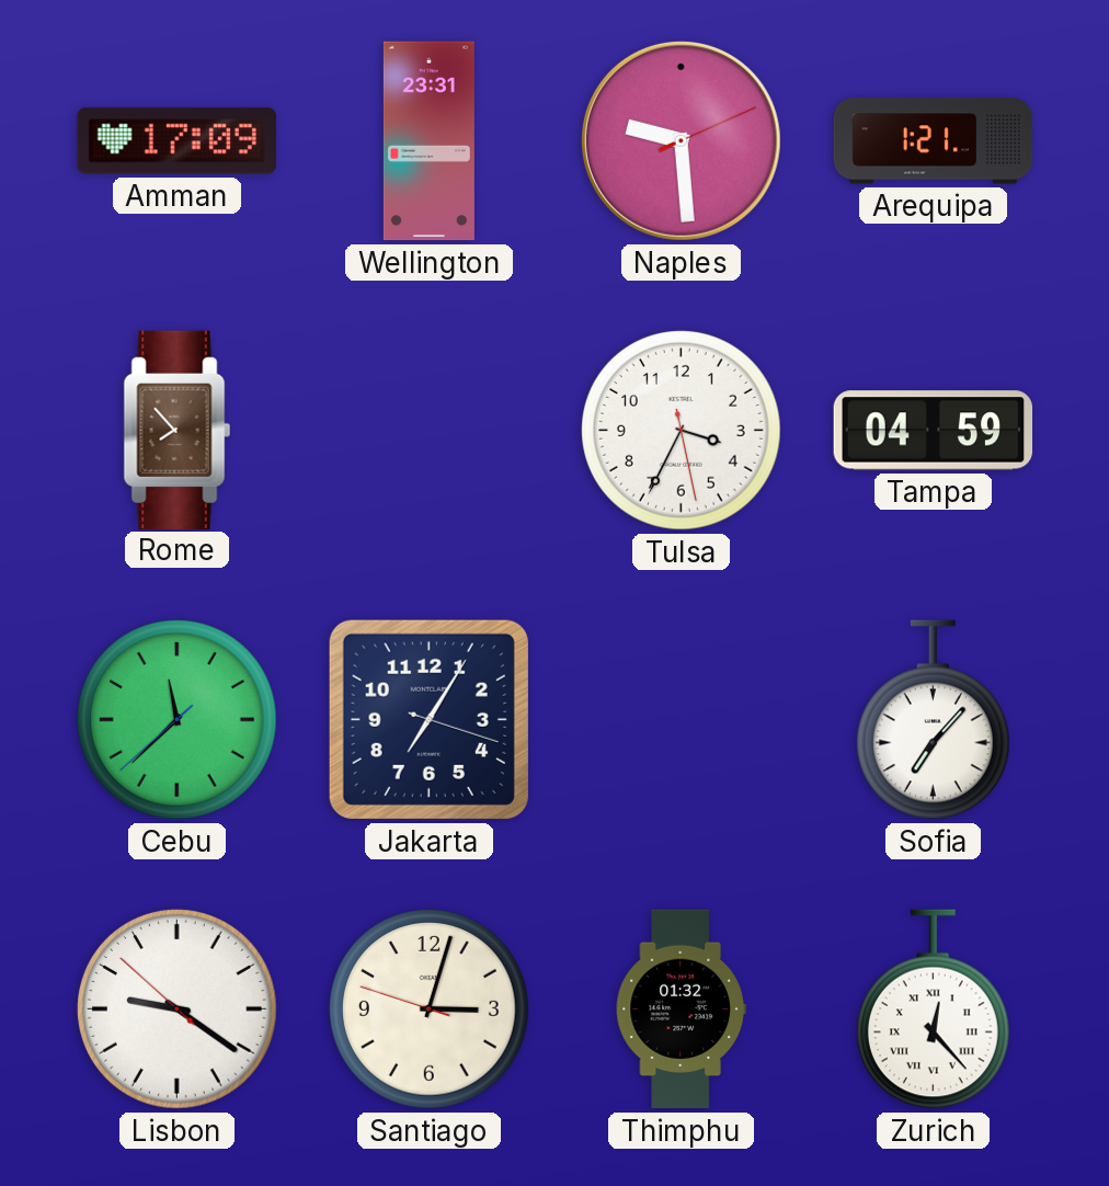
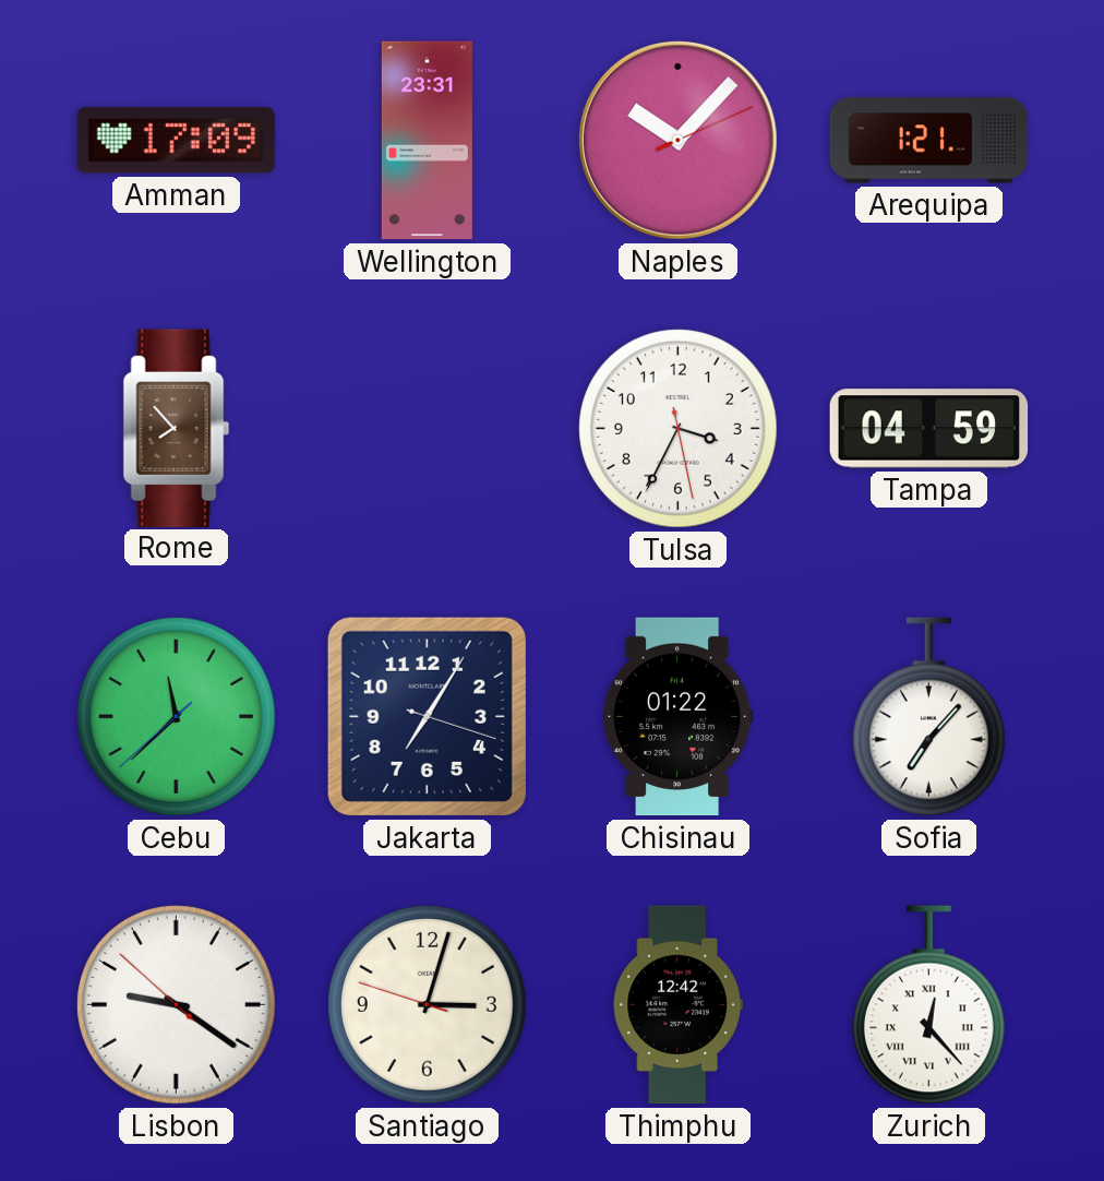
Naples: 9:29 -> 10:07
Chisinau: none -> 01:22
Thimphu: 01:32 -> 12:42
